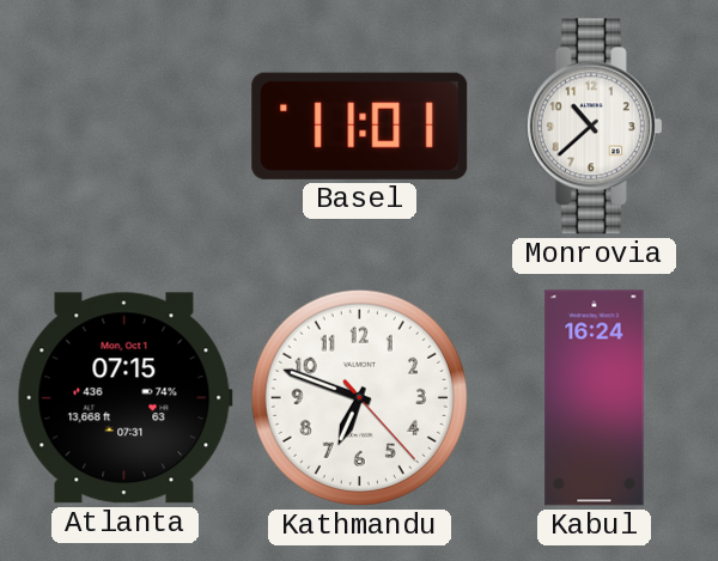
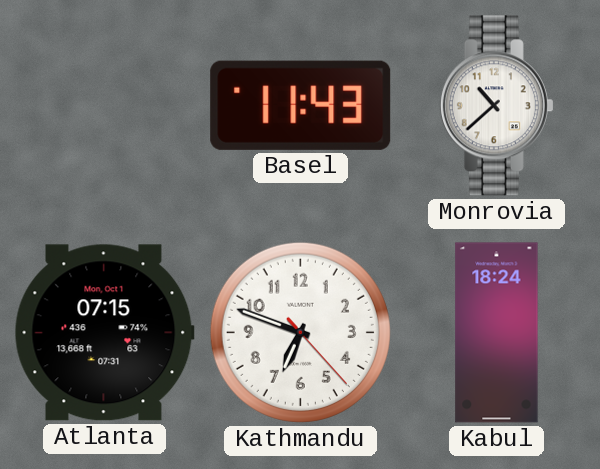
Basel: 11:01 -> 11:43
Kabul: 16:24 -> 18:24
